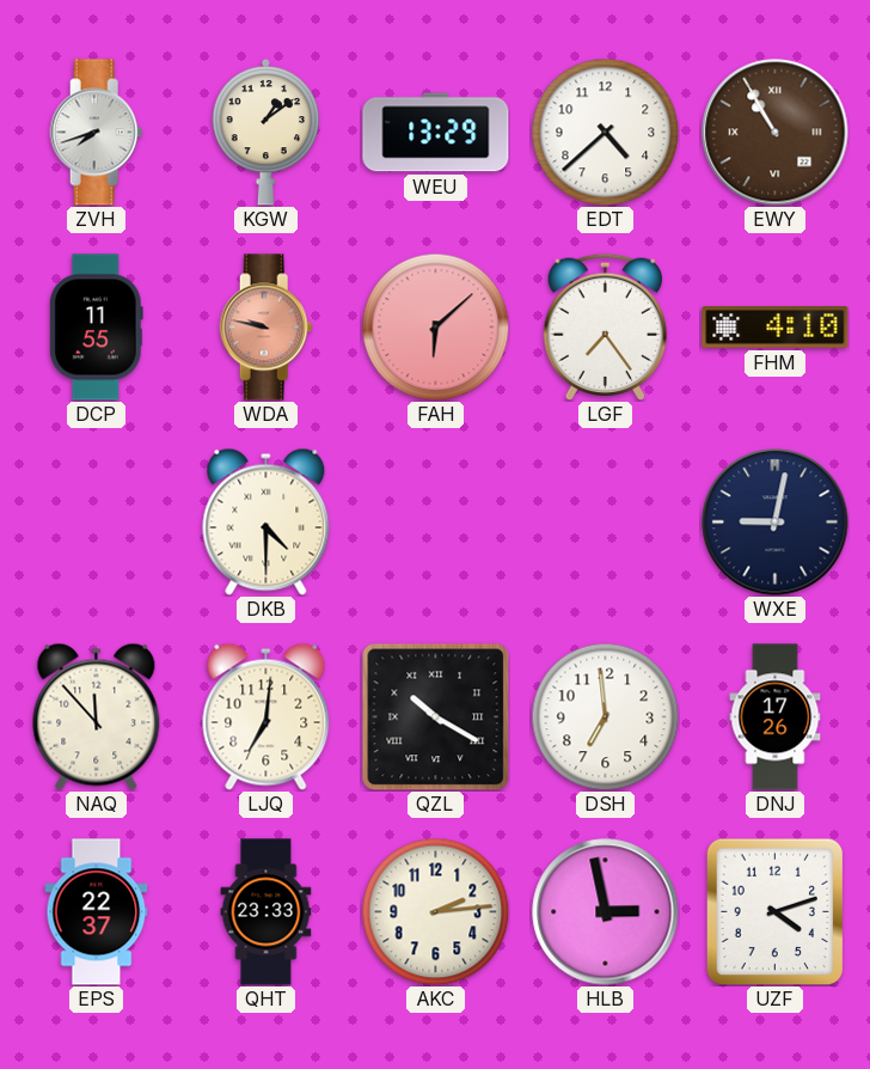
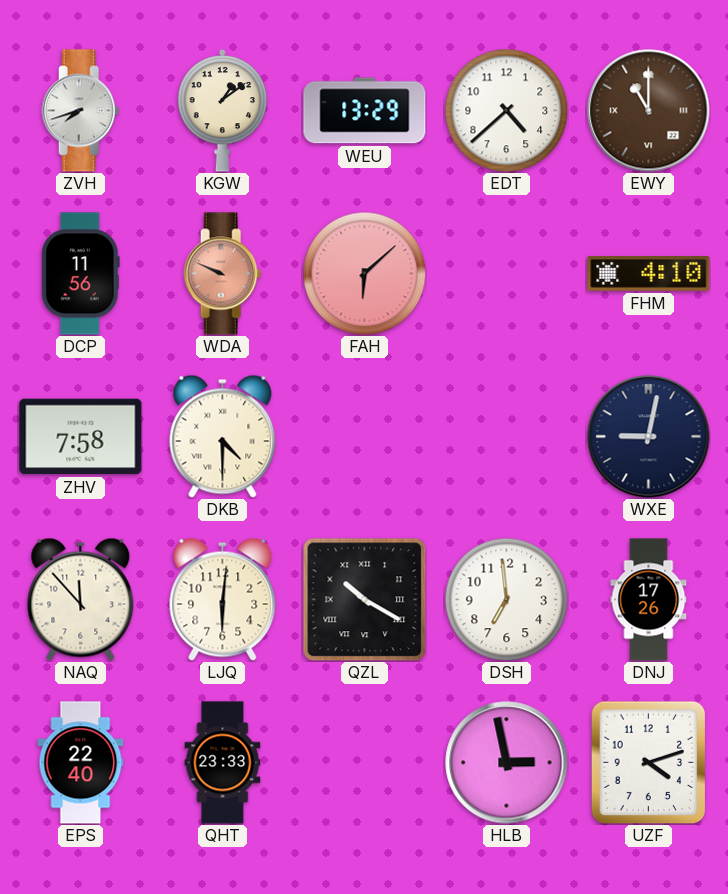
EWY: 10:55 -> 11:00
DCP: 11:55 -> 11:56
WDA: 9:47 -> 9:49
LGF: 7:24 -> none
ZHV: none -> 7:58
LJQ: 7:01 -> 6:01
EPS: 22:37 -> 22:40
AKC: 2:14 -> none
